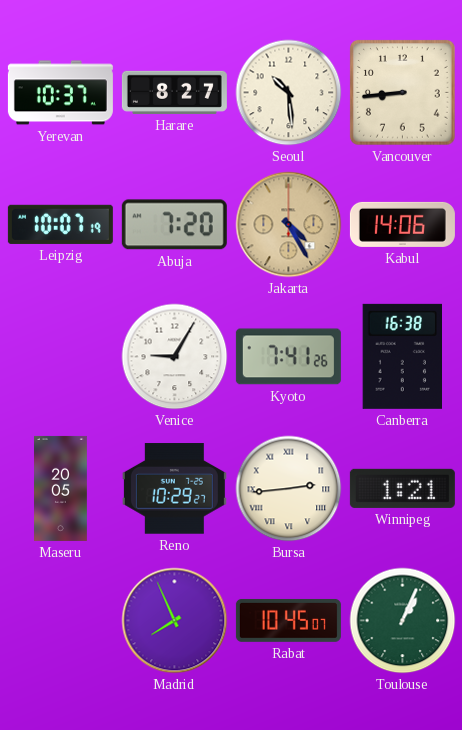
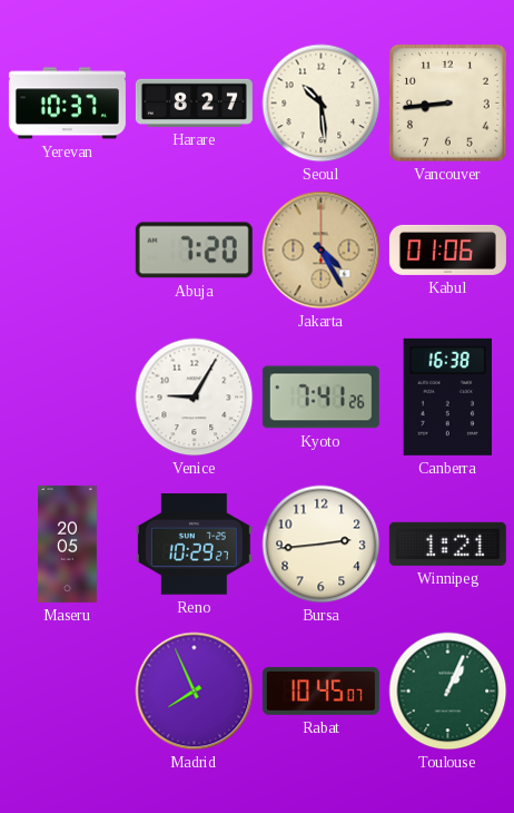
Leipzig: 10:07 -> none
Kabul: 14:06 -> 01:06
Bursa numerals: Roman -> Arabic
